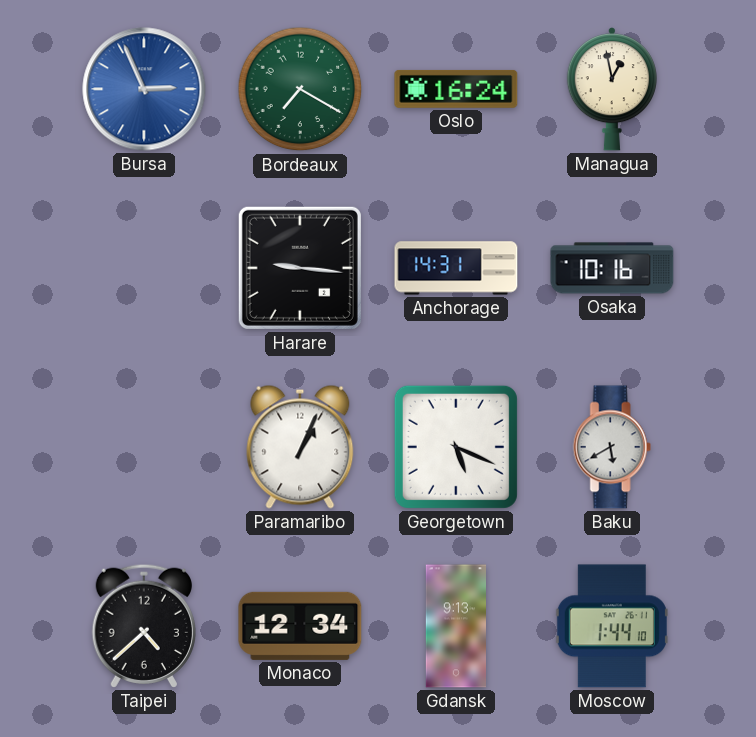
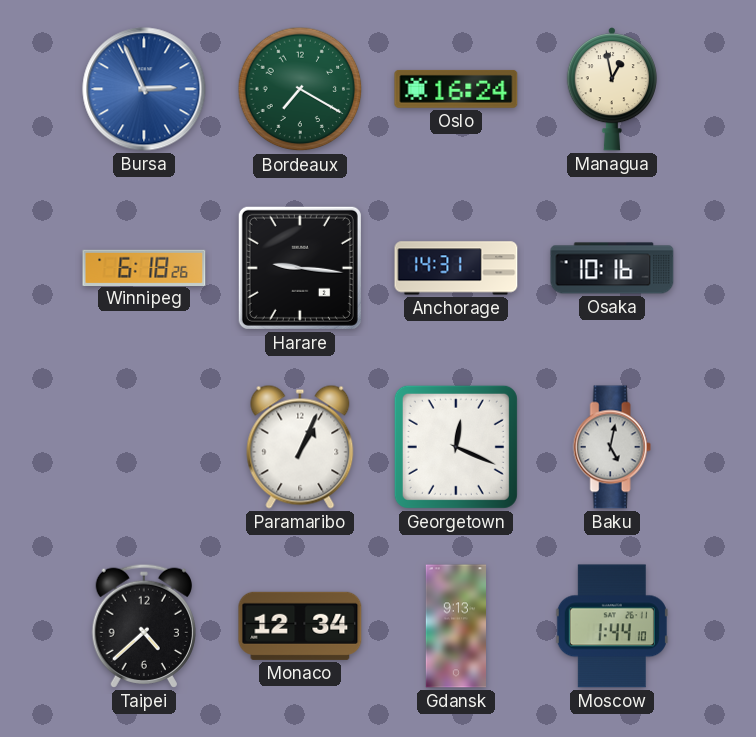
Winnipeg: none -> 6:18
Georgetown: 5:19 -> 12:19
Baku: 5:40 -> 5:02
